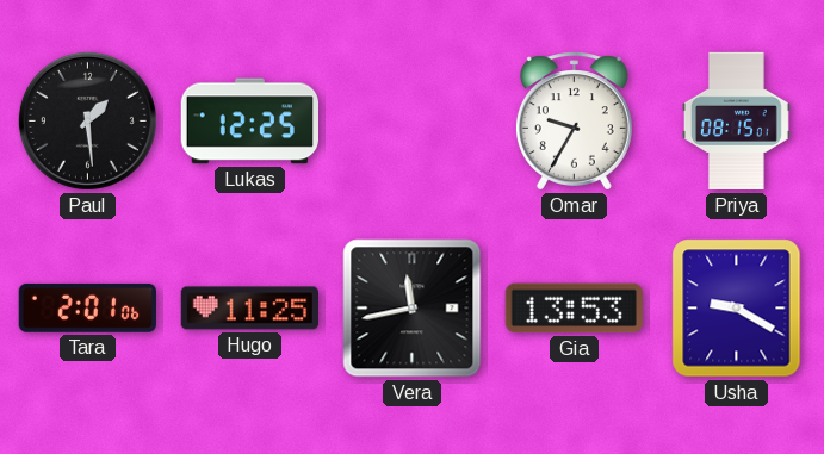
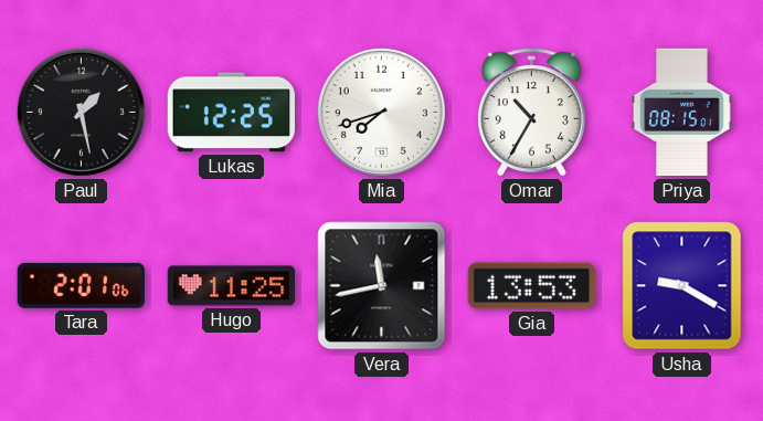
Paul: 1:29 -> 1:28
Mia: none -> 7:42
Omar: 9:35 -> 10:35
